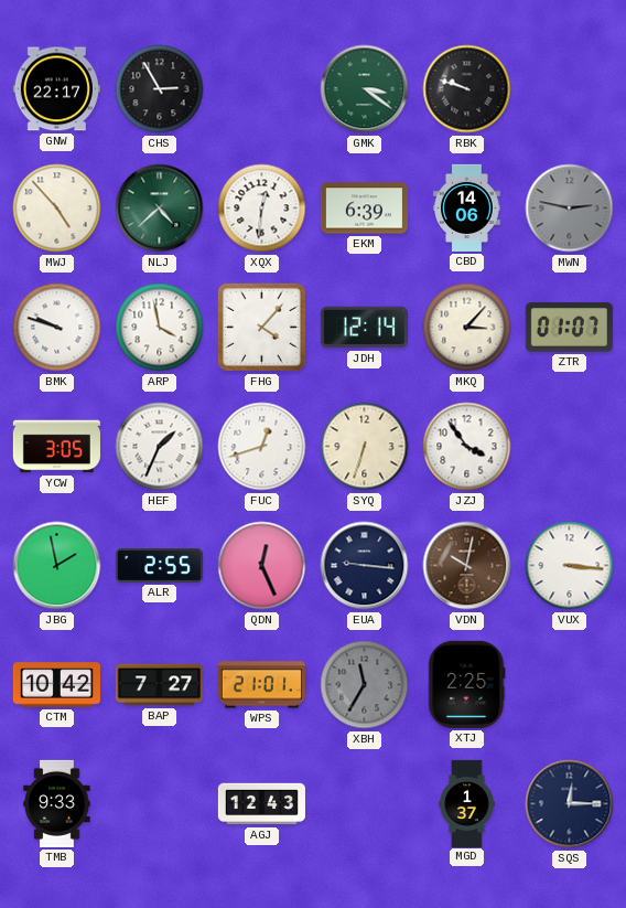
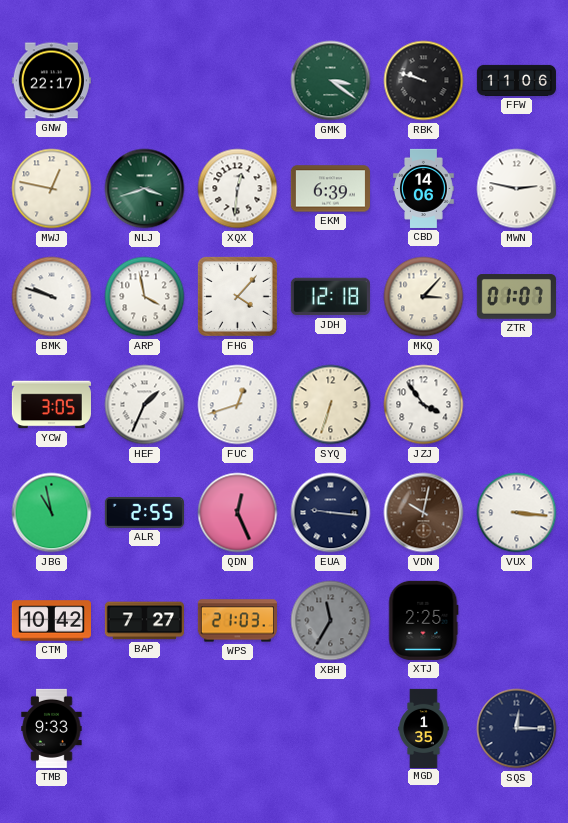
CHS: 2:55 -> none
FFW: none -> 11:06
MWJ: 4:53 -> 12:47
NLJ: 4:38 -> 3:42
MWN dial: grey -> white
JDH: 12:14 -> 12:18
JBG: 1:58 -> 10:58
WPS: 21:01 -> 21:03
AGJ: 12:43 -> none
MGD: 1:37 -> 1:35
